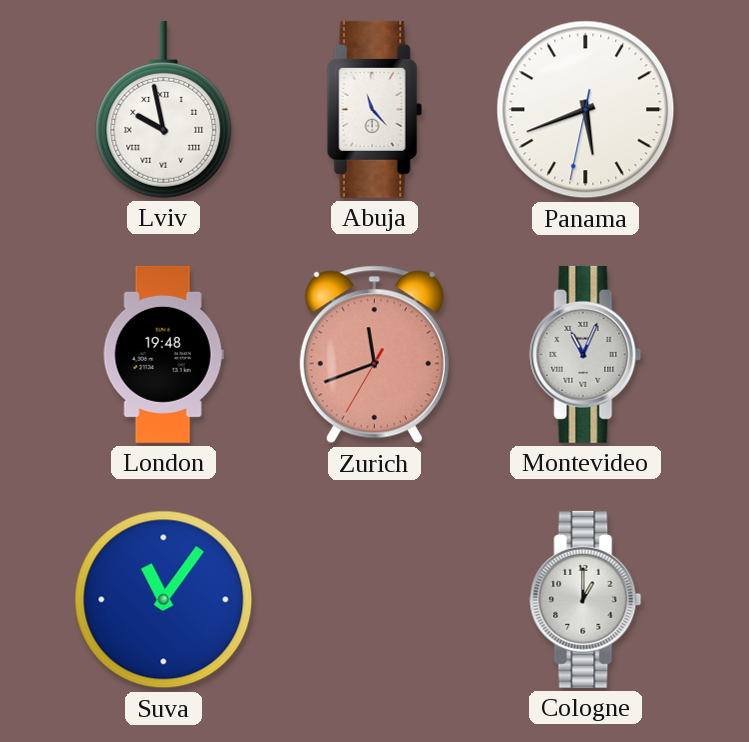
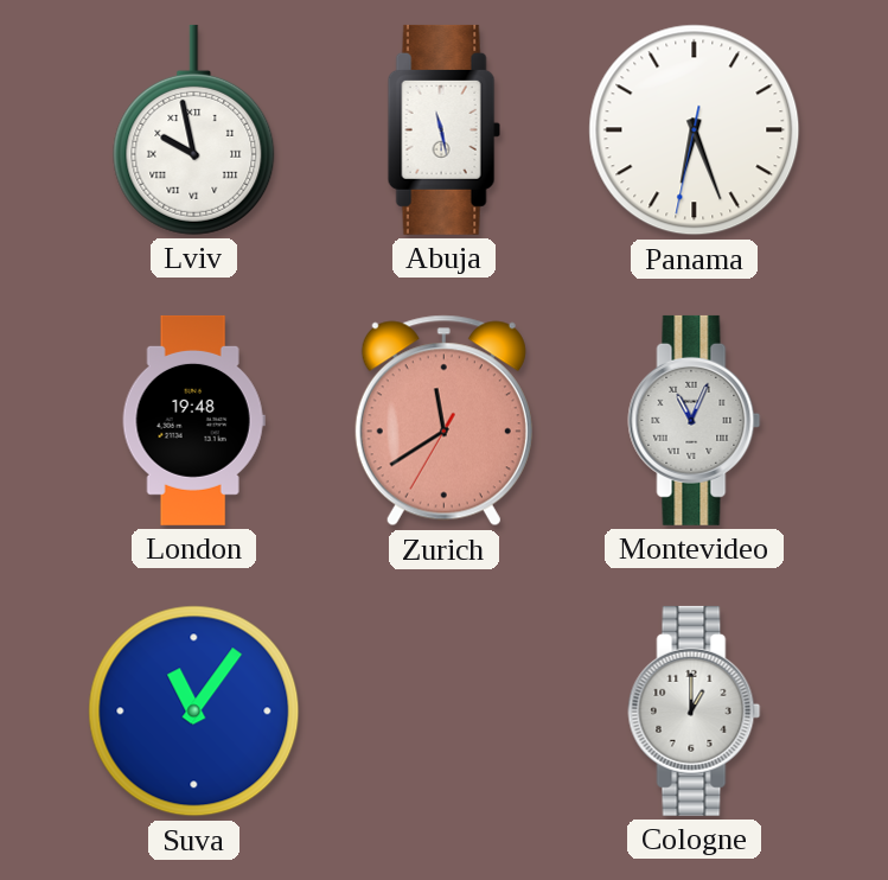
Abuja: 11:23 -> 11:28
Panama: 5:41 -> 6:26
Zurich: 11:41 -> 11:39
